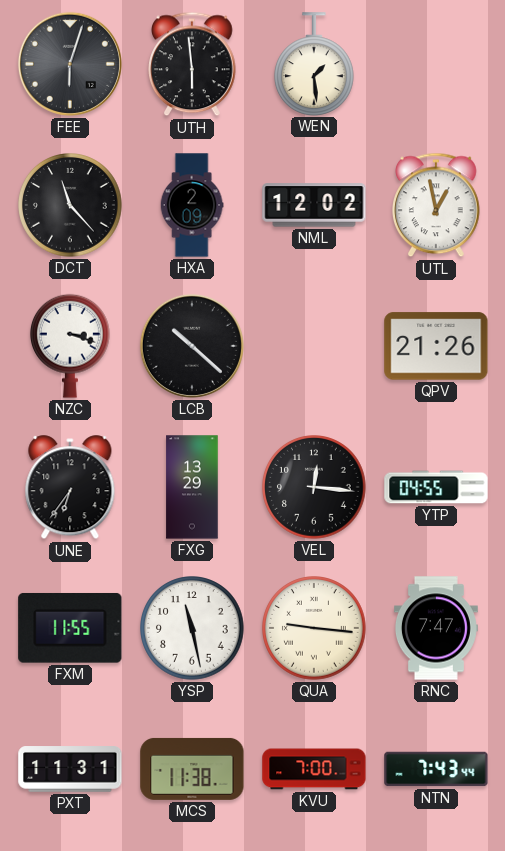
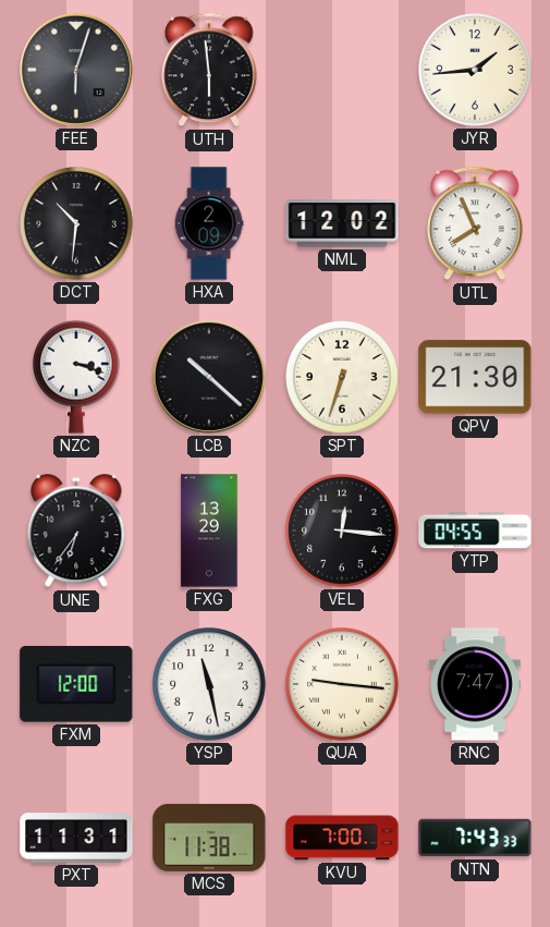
WEN: 1:29 -> none
JYR: none -> 1:44
DCT: 11:23 -> 10:31
UTL: 12:58 -> 7:56
SPT: none -> 6:33
QPV: 21:26 -> 21:30
FXM: 11:55 -> 12:00
NTN: 7:43:44 -> 7:43:33
